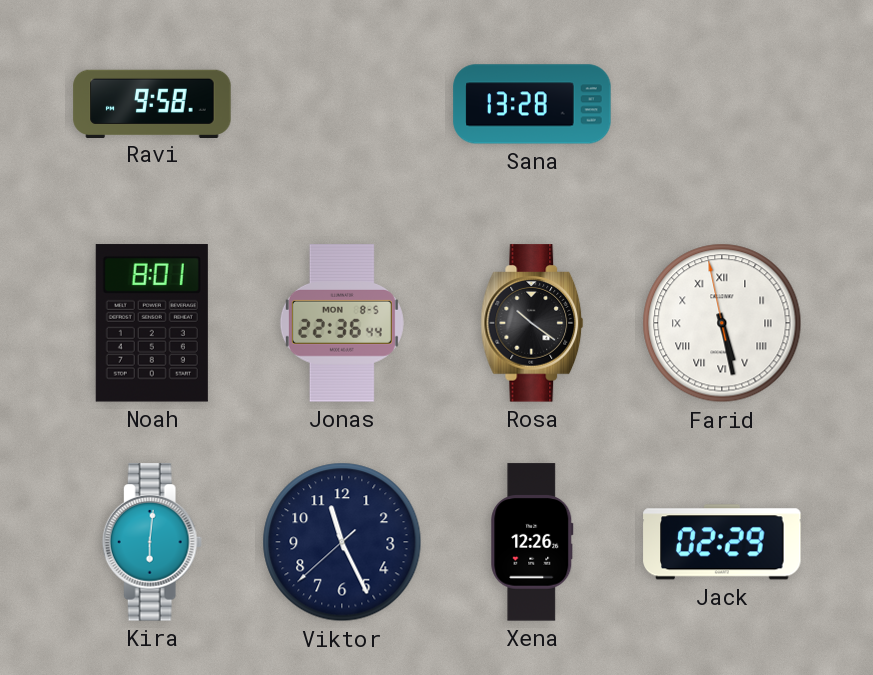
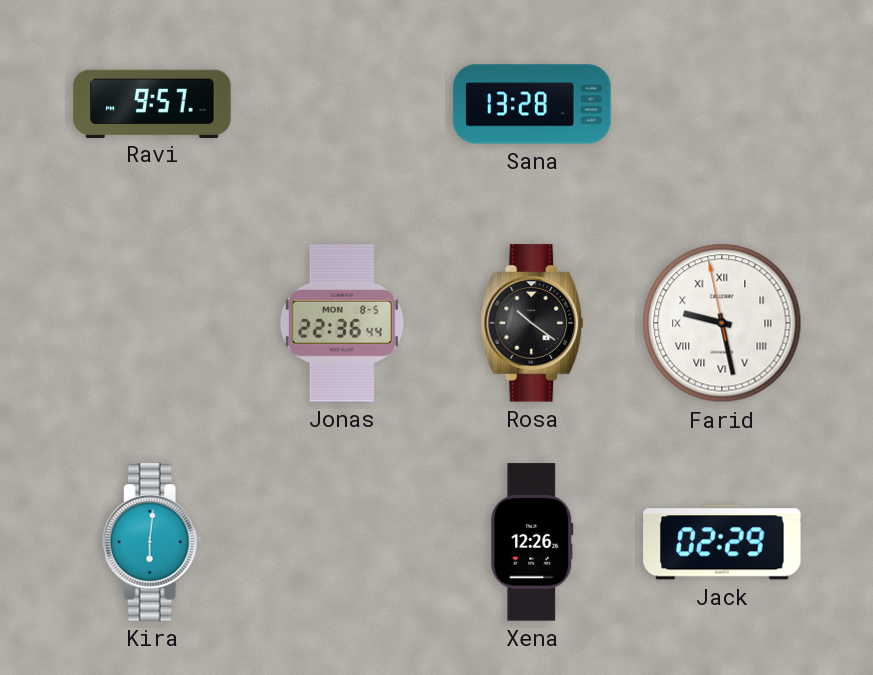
Ravi: 9:58 -> 9:57
Noah: 8:01 -> none
Farid: 5:27 -> 9:27
Viktor: 11:25 -> none
